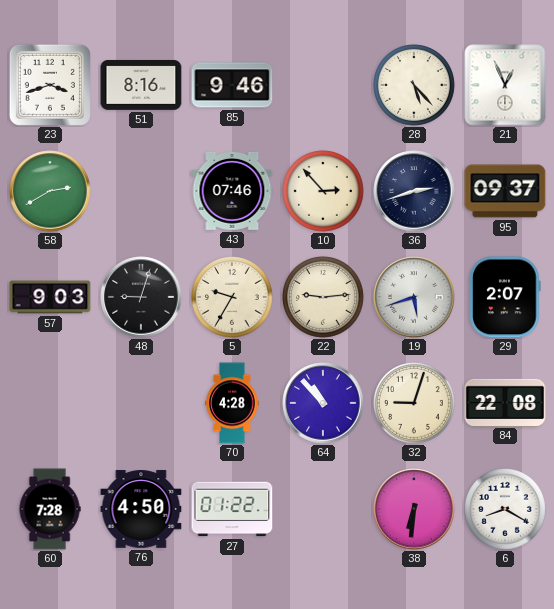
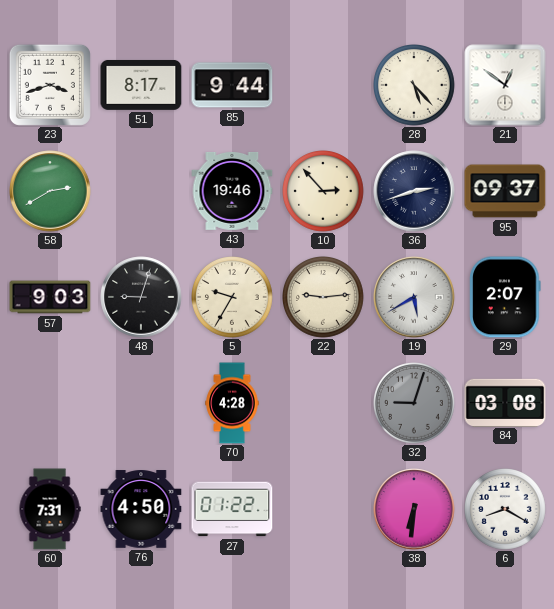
51: 8:16 -> 8:17
85: 9:46 -> 9:44
21: 12:56 -> 12:51
43: 07:46 -> 19:46
19: 5:42 -> 5:40
64: 10:53 -> none
32 dial: cream -> grey
84: 22:08 -> 03:08
60: 7:28 -> 7:31
